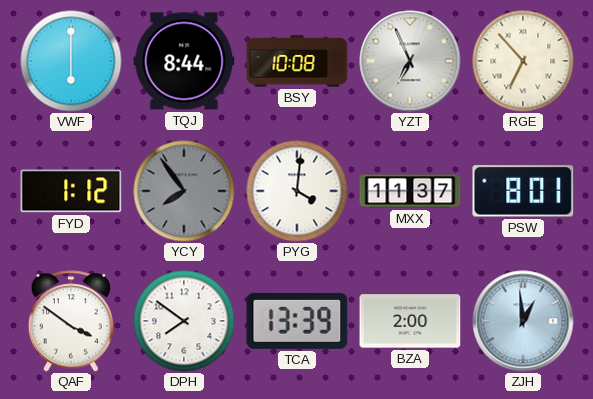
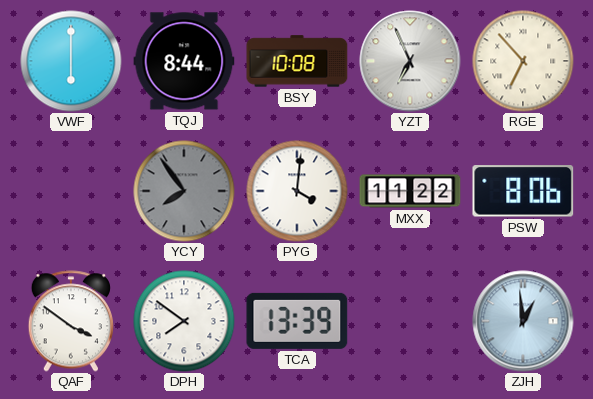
FYD: 1:12 -> none
MXX: 11:37 -> 11:22
PSW: 8:01 -> 8:06
BZA: 2:00 -> none
